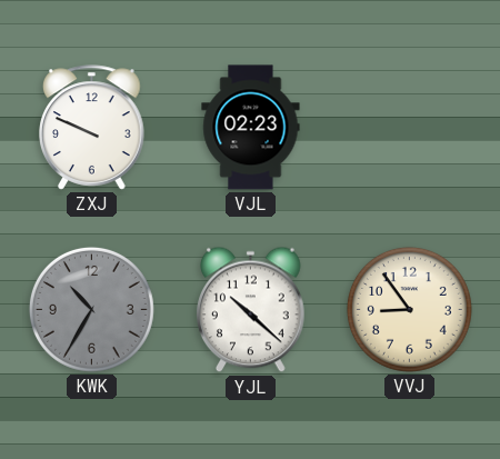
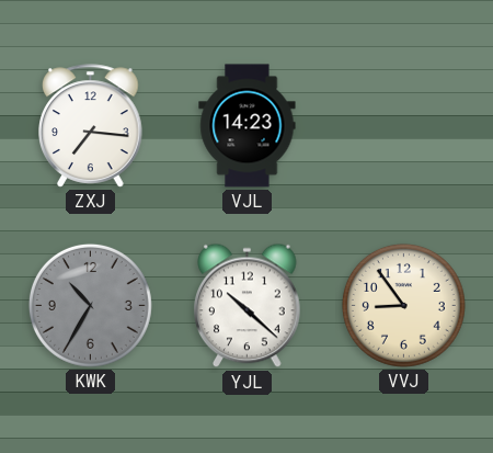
ZXJ: 9:49 -> 7:16
VJL: 02:23 -> 14:23
